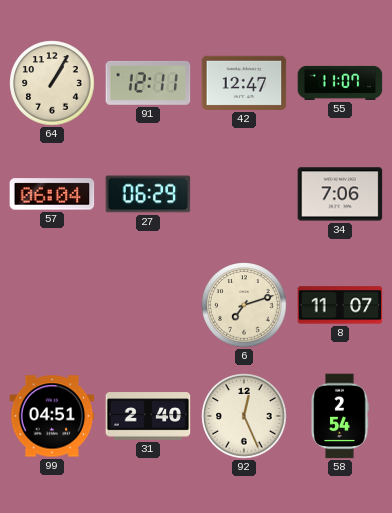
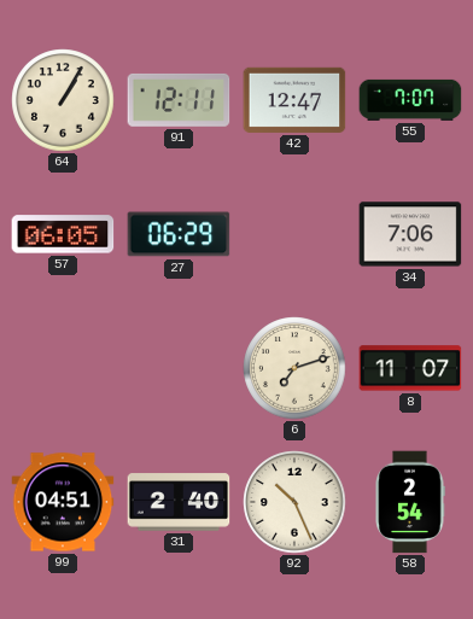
55: 11:07 -> 7:07
57: 06:04 -> 06:05
92: 12:26 -> 10:26
